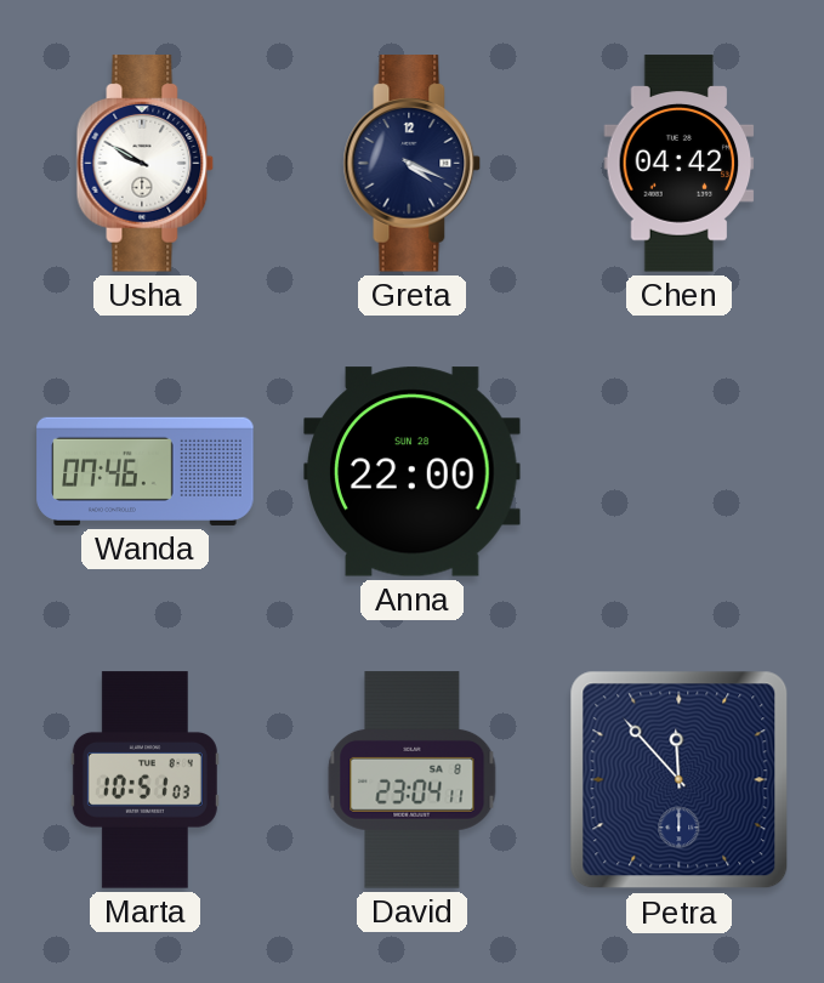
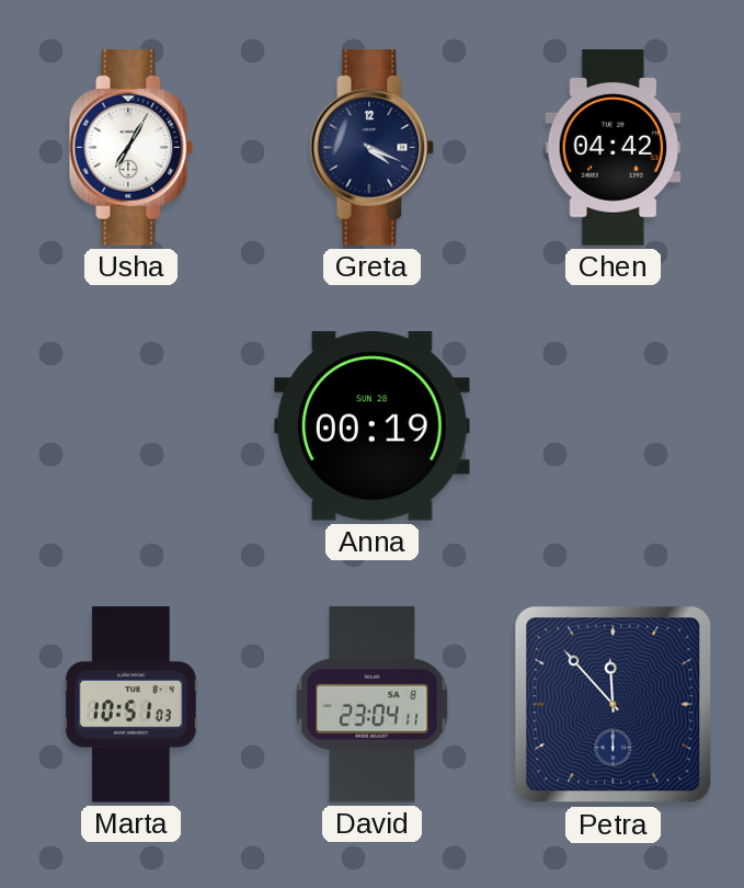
Usha: 9:50 -> 7:05
Wanda: 07:46 -> none
Anna: 22:00 -> 00:19
